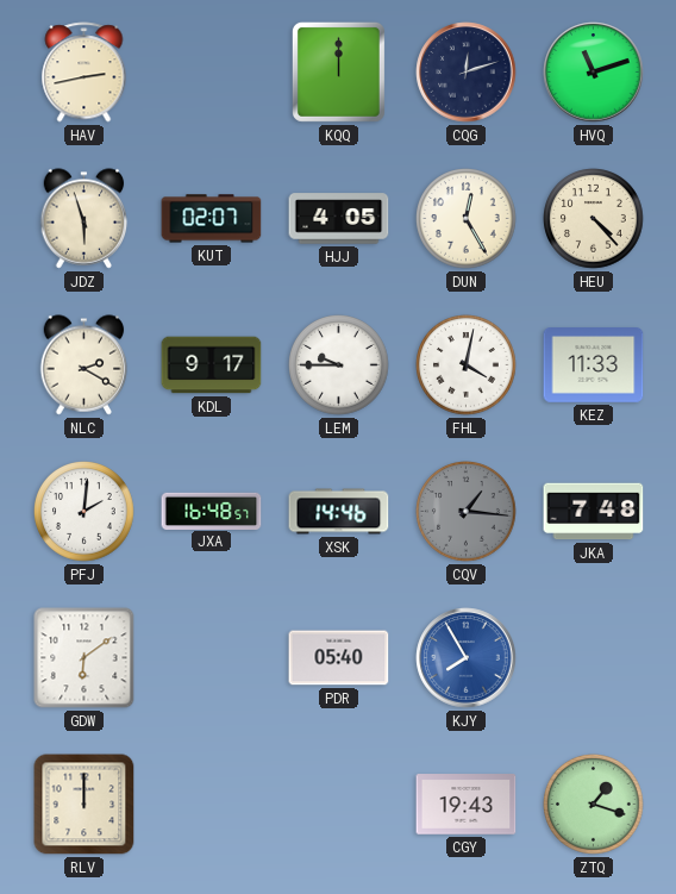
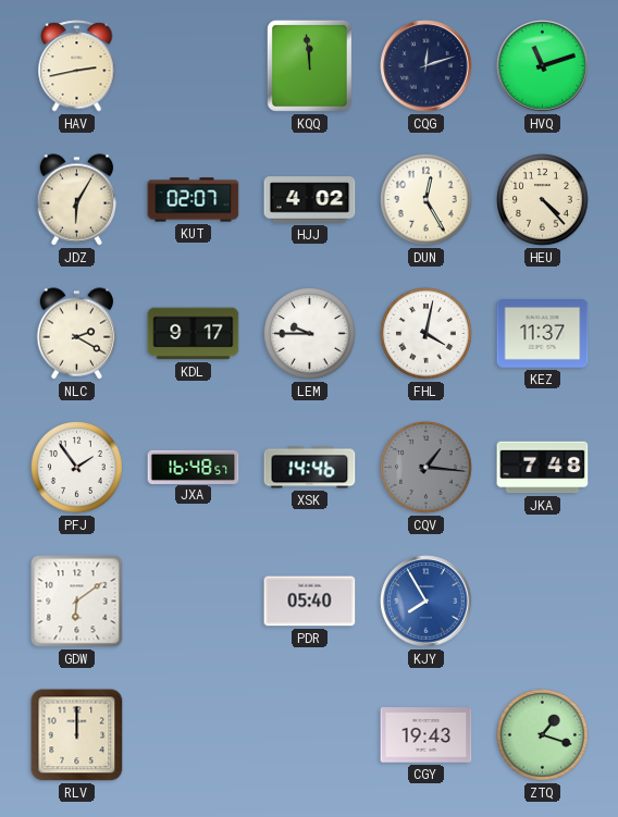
KQQ: 12:00 -> 11:59
JDZ: 5:57 -> 6:05
HJJ: 4:05 -> 4:02
KEZ: 11:33 -> 11:37
PFJ: 2:01 -> 1:54
